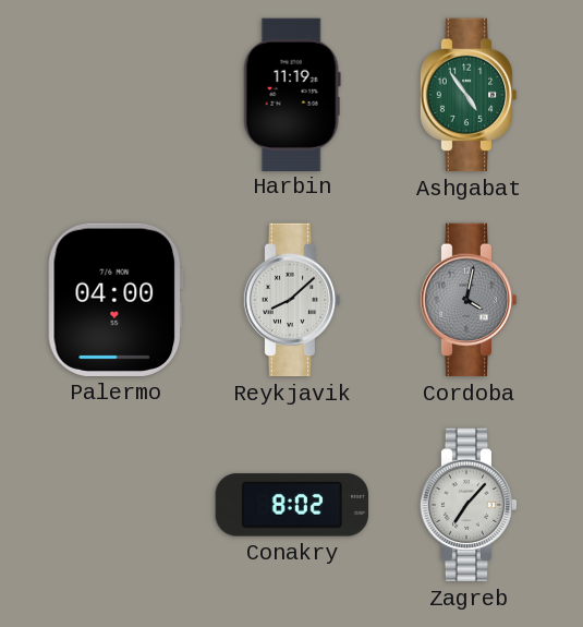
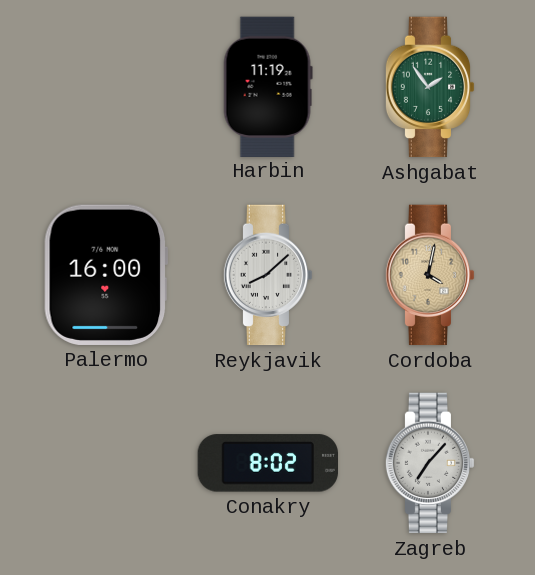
Ashgabat: 4:54 -> 1:54
Palermo: 04:00 -> 16:00
Cordoba dial: grey -> champagne
